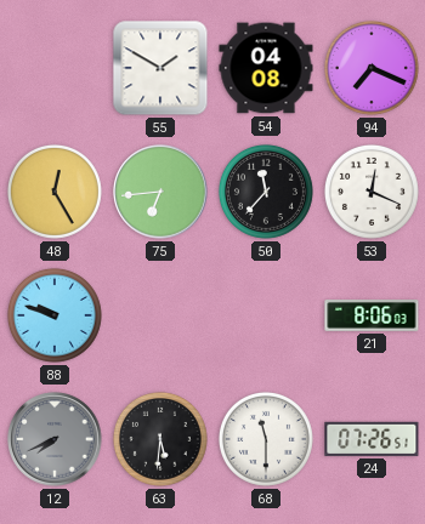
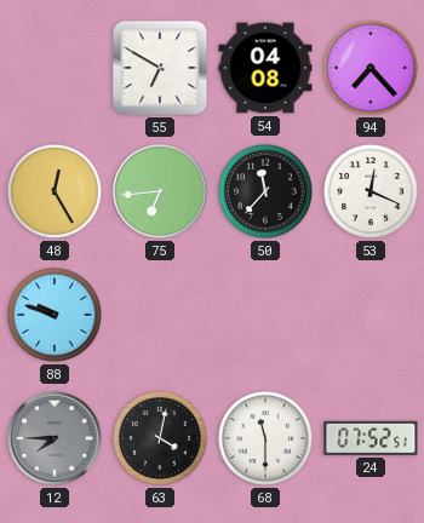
55: 1:50 -> 6:50
94: 7:19 -> 7:23
21: 8:06 -> none
12: 7:41 -> 7:45
63: 5:31 -> 4:02
24: 07:26 -> 07:52
